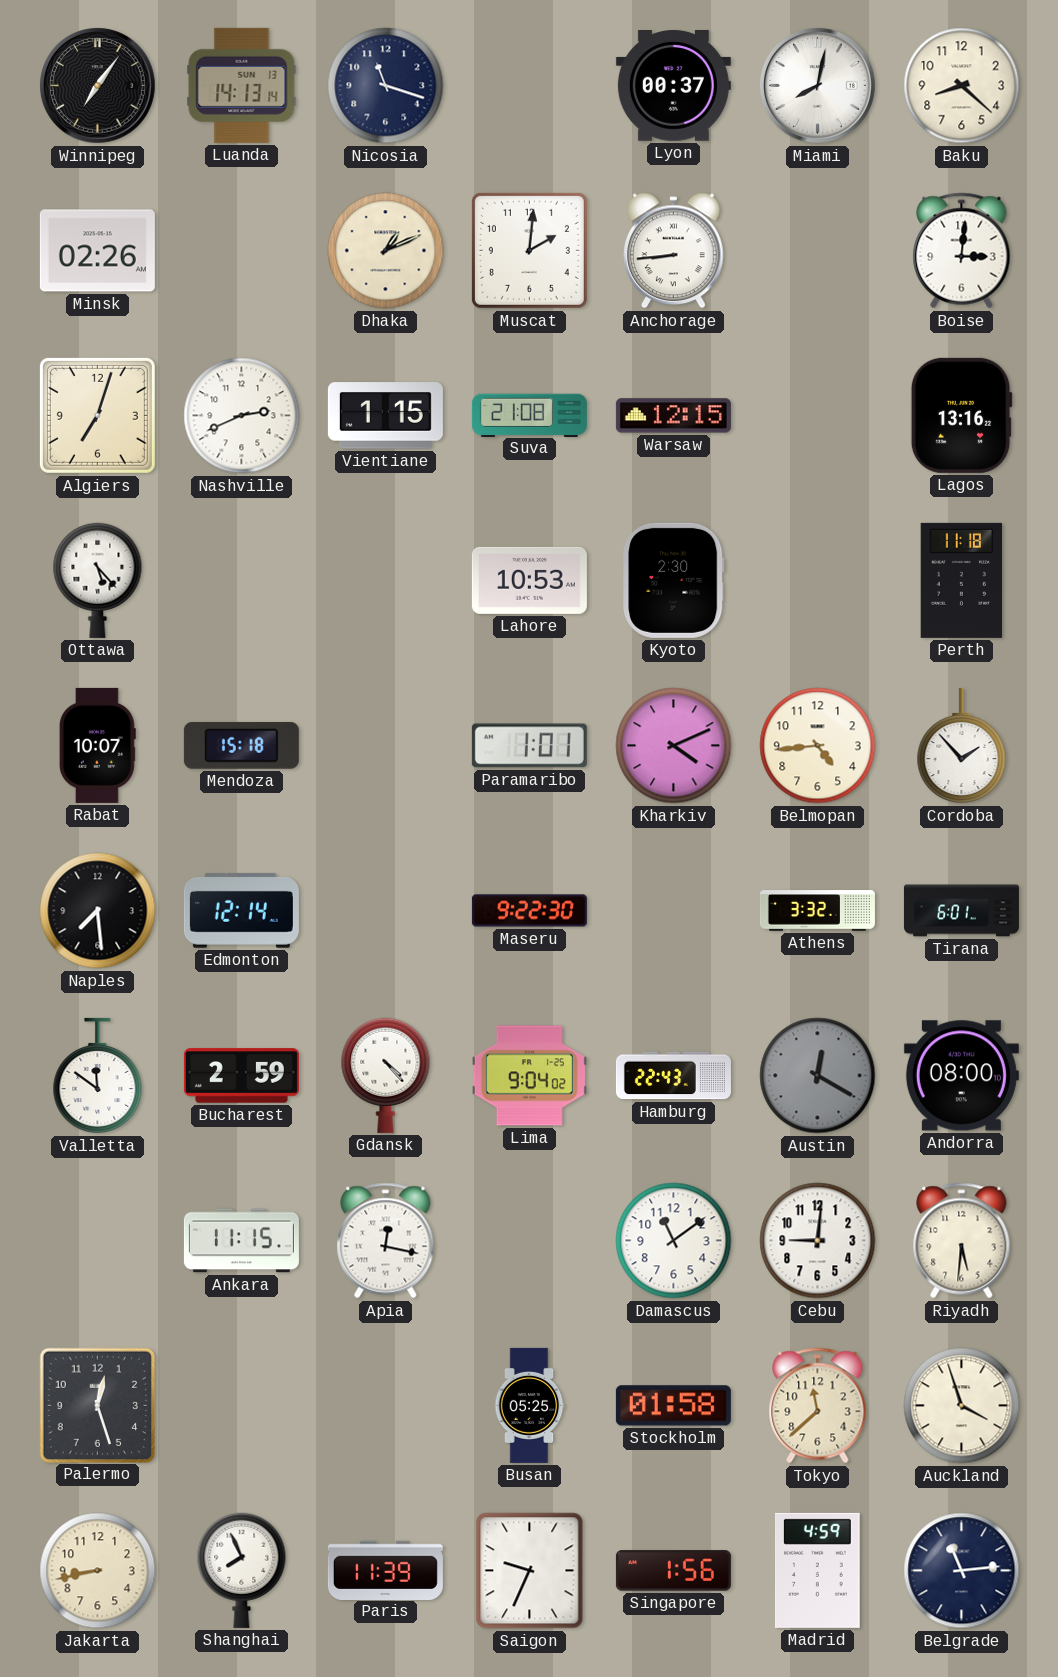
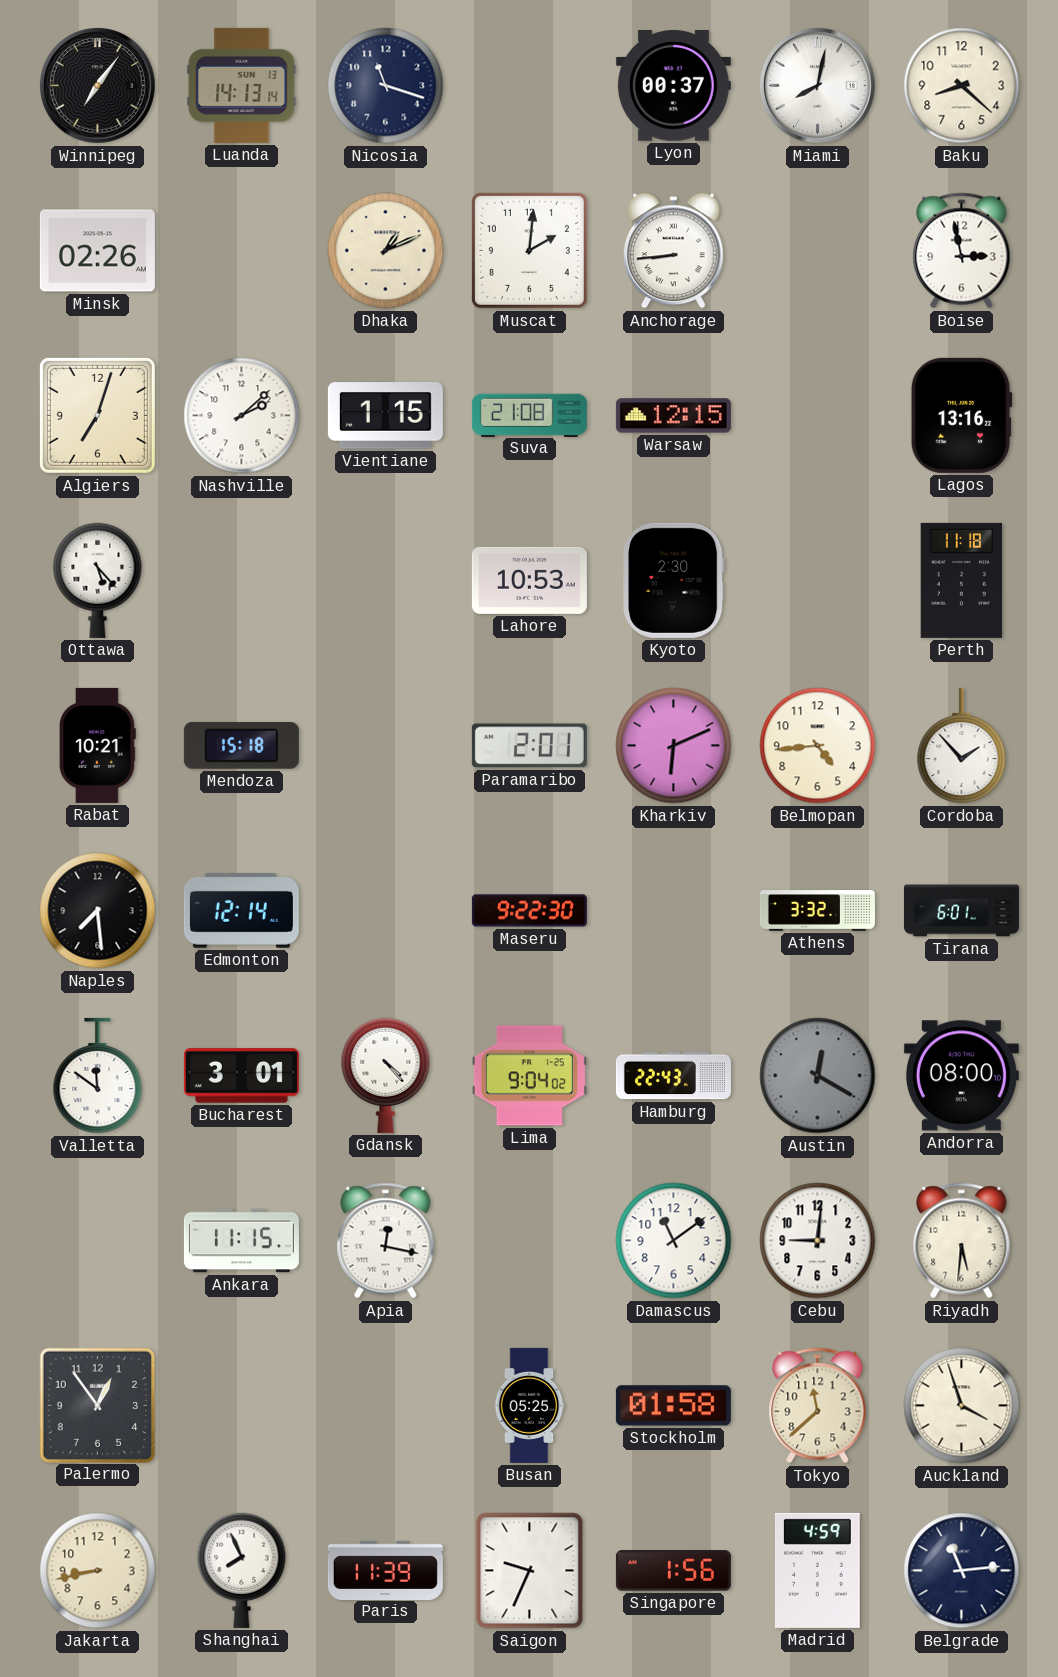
Boise: 3:01 -> 2:58
Nashville: 2:41 -> 2:08
Rabat: 10:07 -> 10:21
Paramaribo: 1:01 -> 2:01
Kharkiv: 4:11 -> 6:11
Bucharest: 2:59 -> 3:01
Palermo: 12:27 -> 12:54
